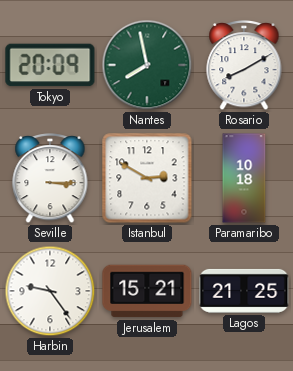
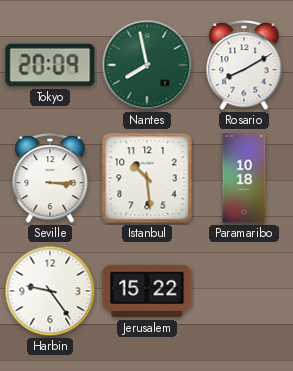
Istanbul: 2:50 -> 10:29
Jerusalem: 15:21 -> 15:22
Lagos: 21:25 -> none
